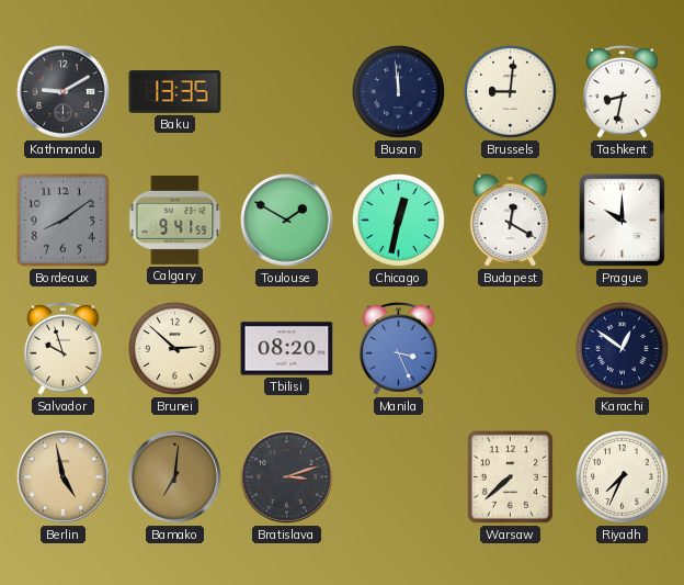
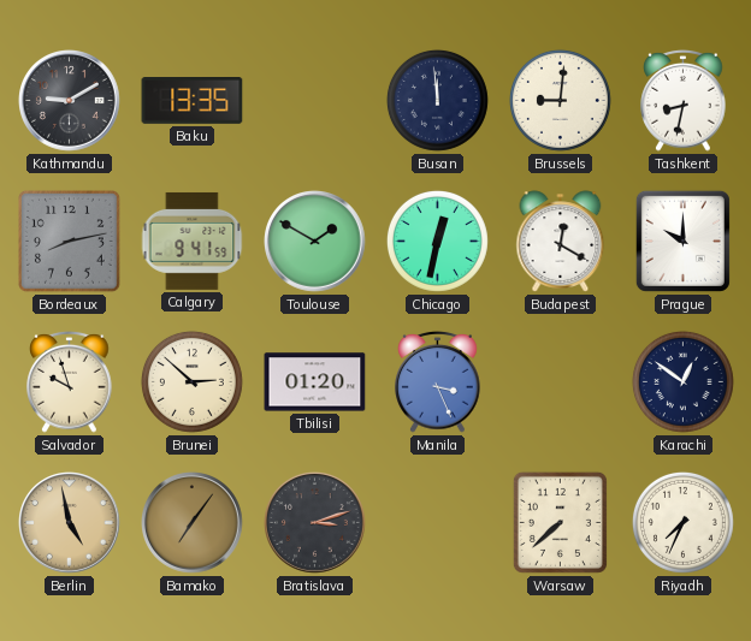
Bordeaux: 8:09 -> 8:13
Tbilisi: 08:20 -> 01:20
Bamako: 7:01 -> 7:06
